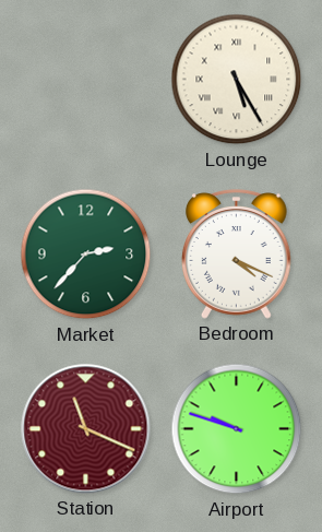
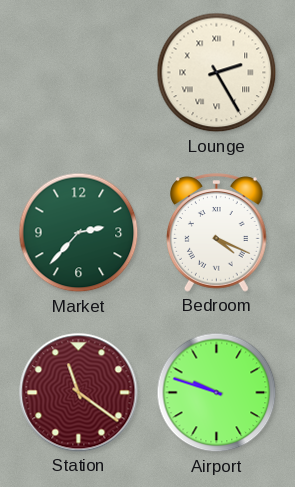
Lounge: 5:25 -> 2:25
Station: 11:19 -> 11:21
